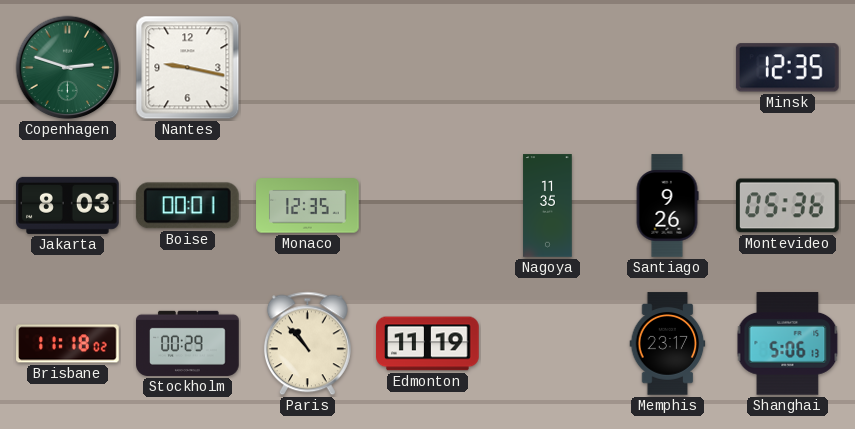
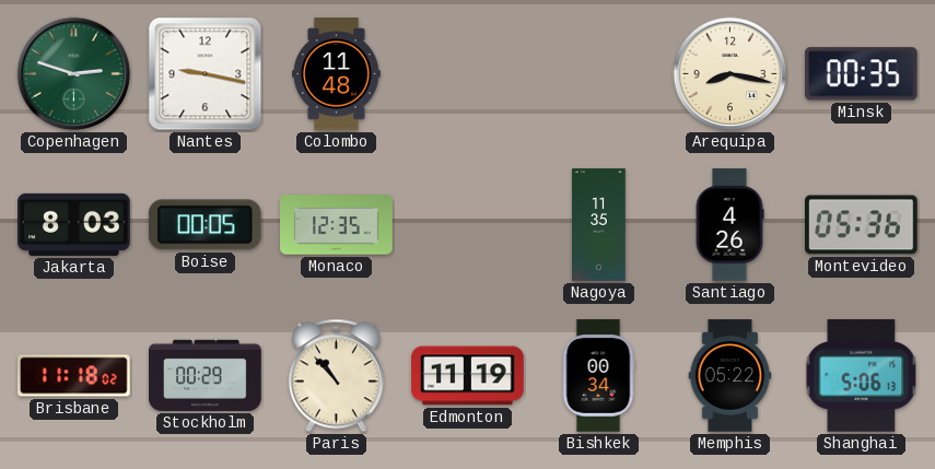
Colombo: none -> 11:48
Arequipa: none -> 8:17
Minsk: 12:35 -> 00:35
Boise: 00:01 -> 00:05
Santiago: 9:26 -> 4:26
Bishkek: none -> 00:34
Memphis: 23:17 -> 05:22
